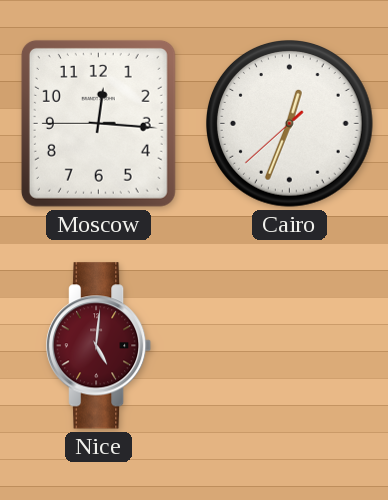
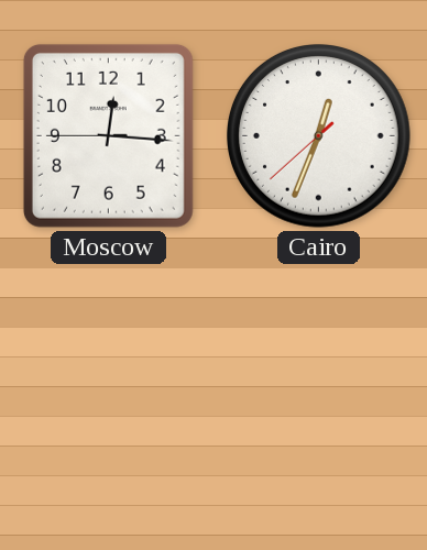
Nice: 5:01 -> none
